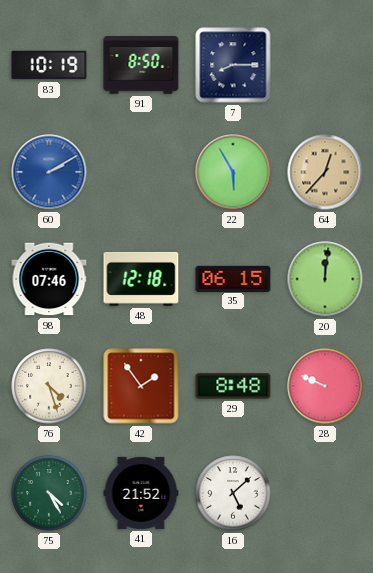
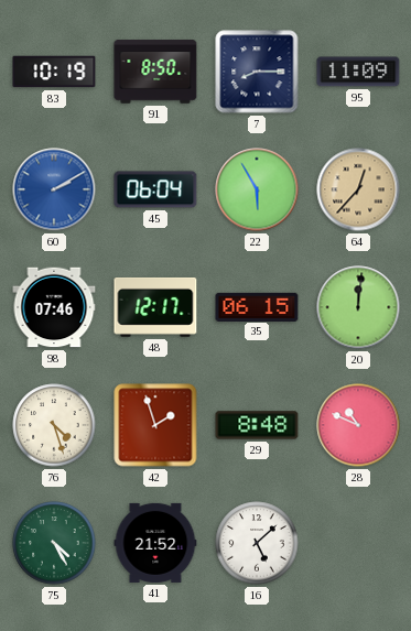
95: none -> 11:09
45: none -> 06:04
48: 12:18 -> 12:17
42: 1:54 -> 1:57
28: 9:49 -> 10:49
